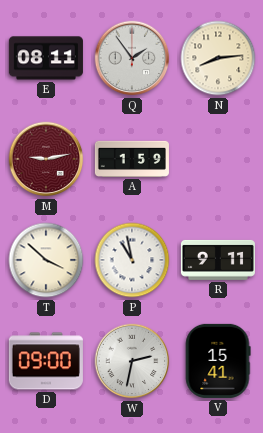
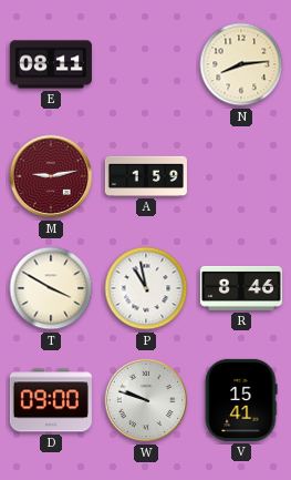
Q: 1:54 -> none
T: 3:52 -> 3:50
R: 9:11 -> 8:46
W: 2:32 -> 9:48
